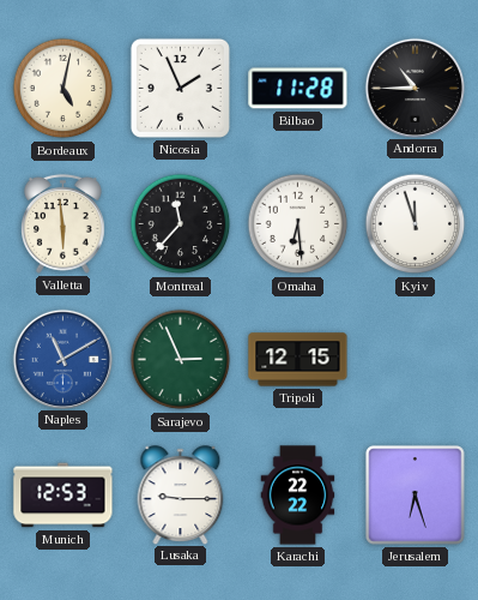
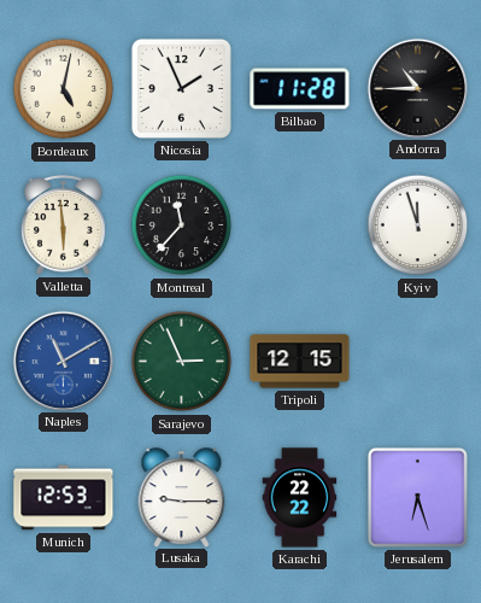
Omaha: 6:29 -> none
